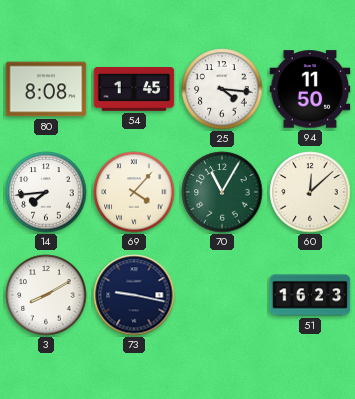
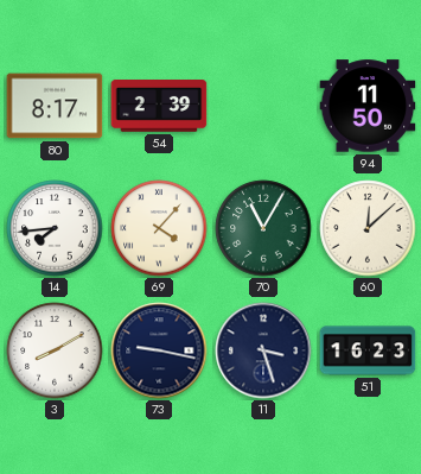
80: 8:08 -> 8:17
54: 1:45 -> 2:39
25: 4:16 -> none
11: none -> 3:27
